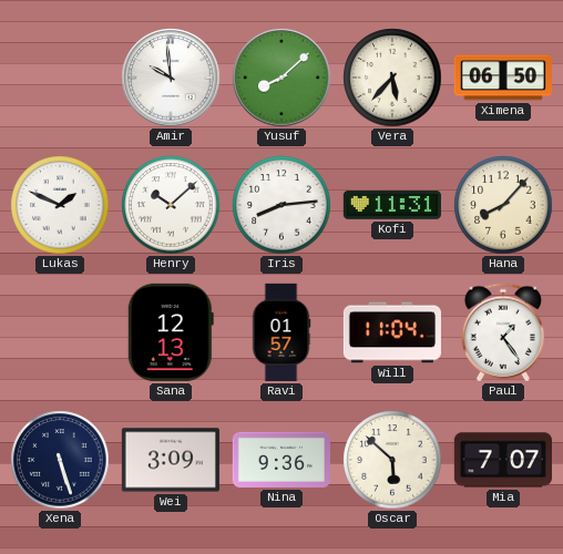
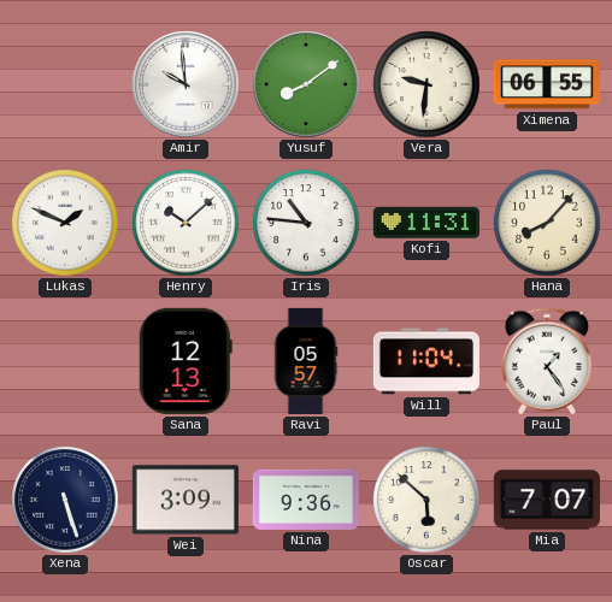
Yusuf: 8:08 -> 8:09
Vera: 5:37 -> 9:31
Ximena: 06:50 -> 06:55
Iris: 8:14 -> 10:46
Ravi: 01:57 -> 05:57
